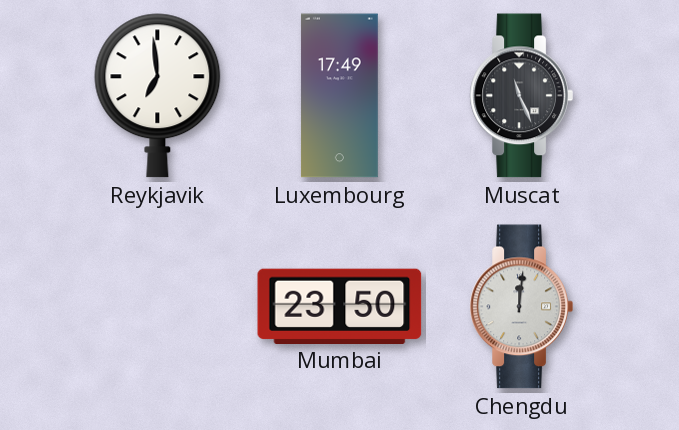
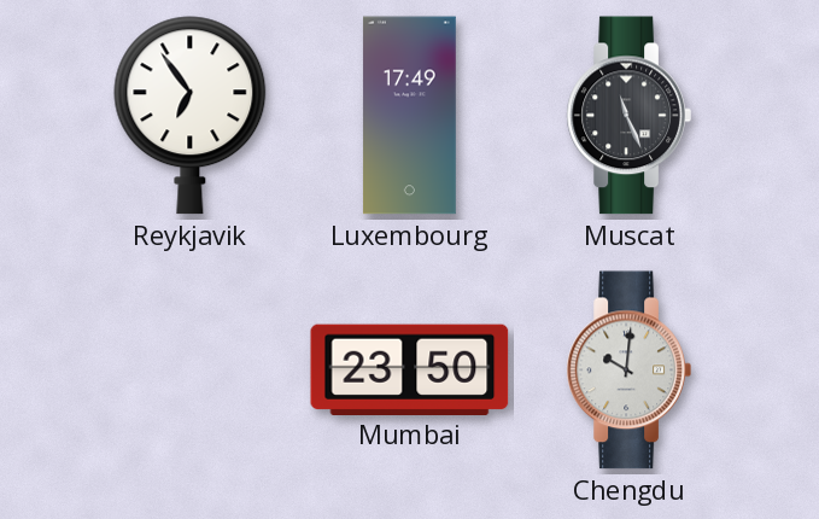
Reykjavik: 6:59 -> 6:54
Chengdu: 12:01 -> 10:01
